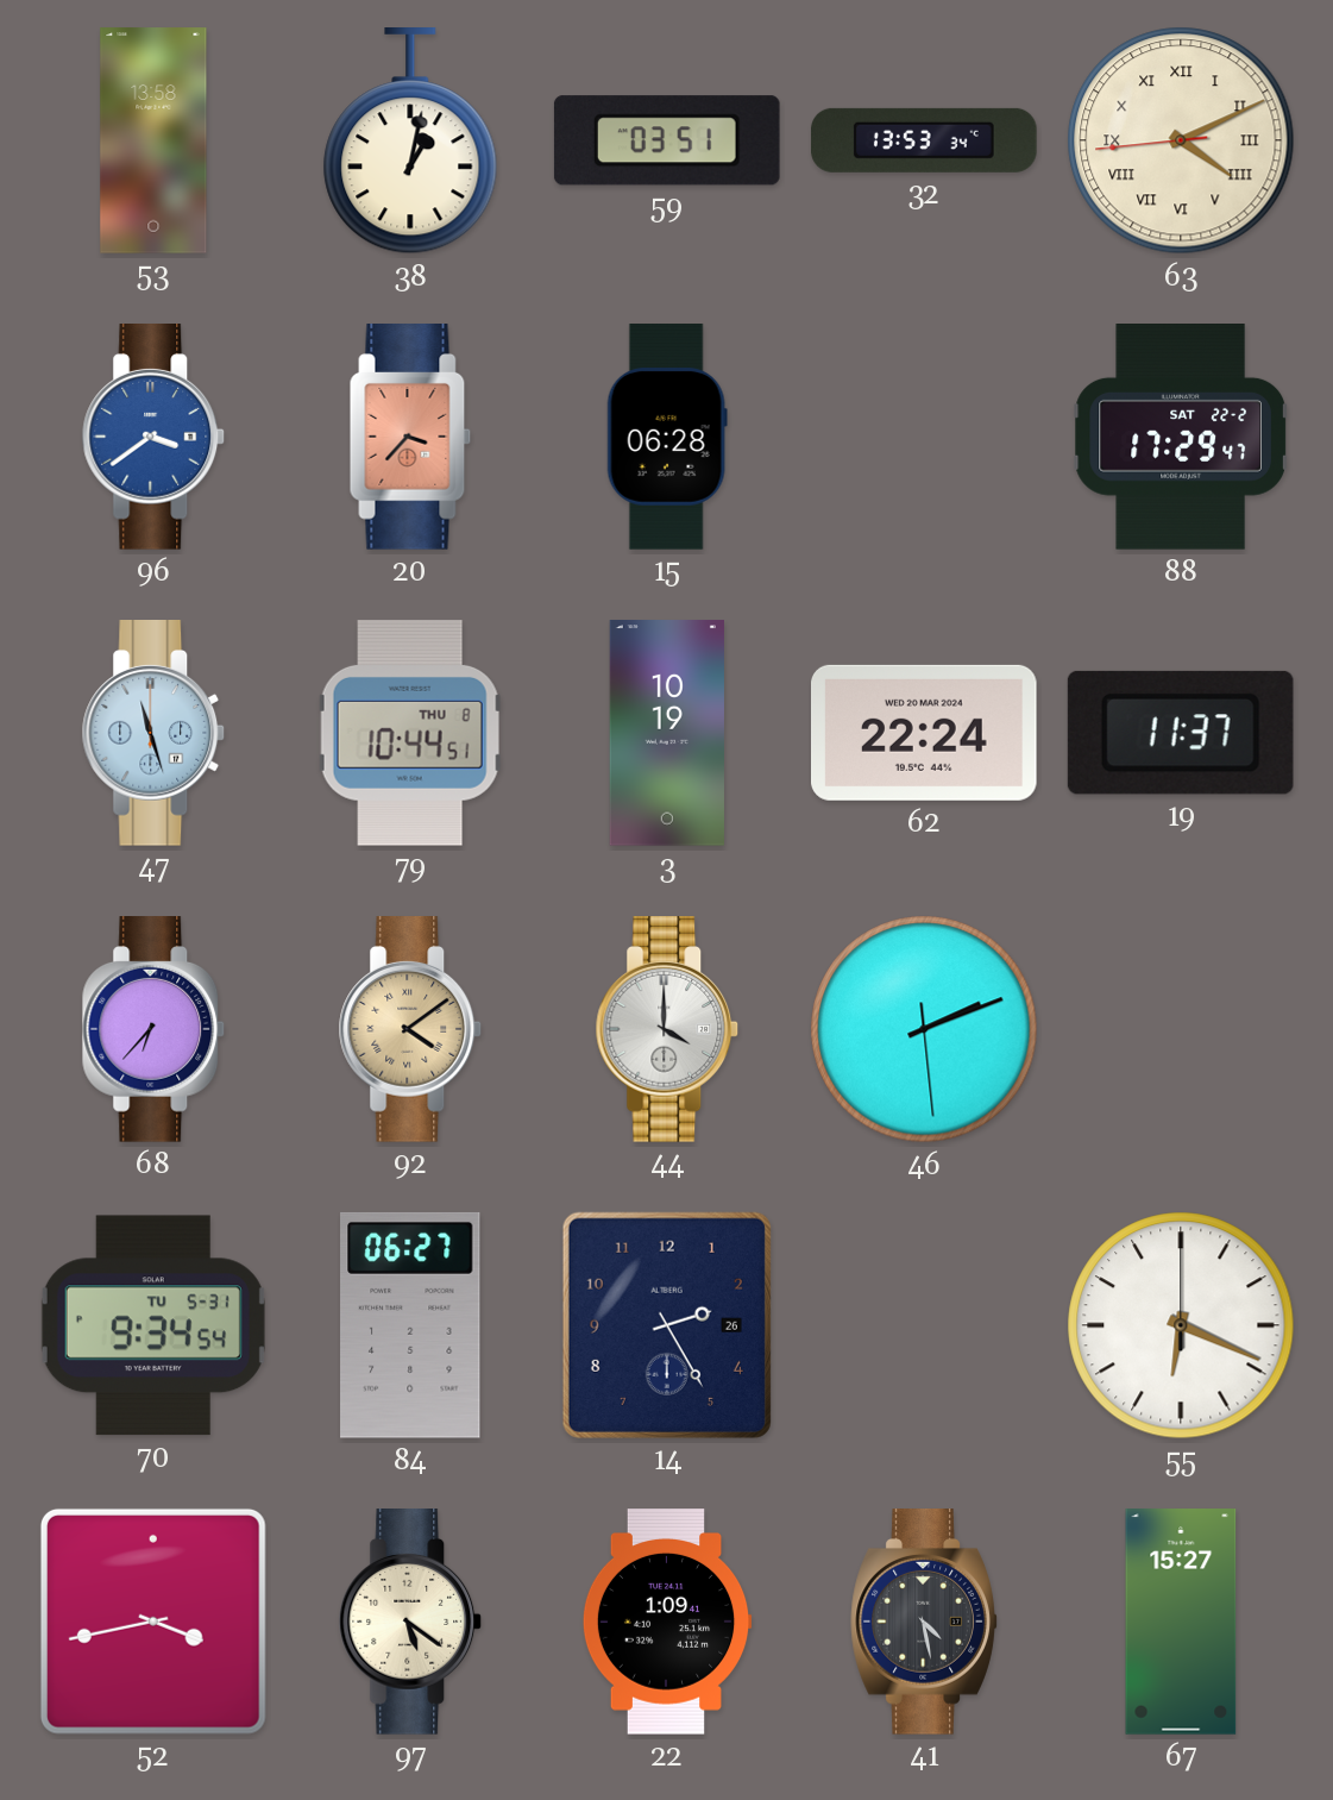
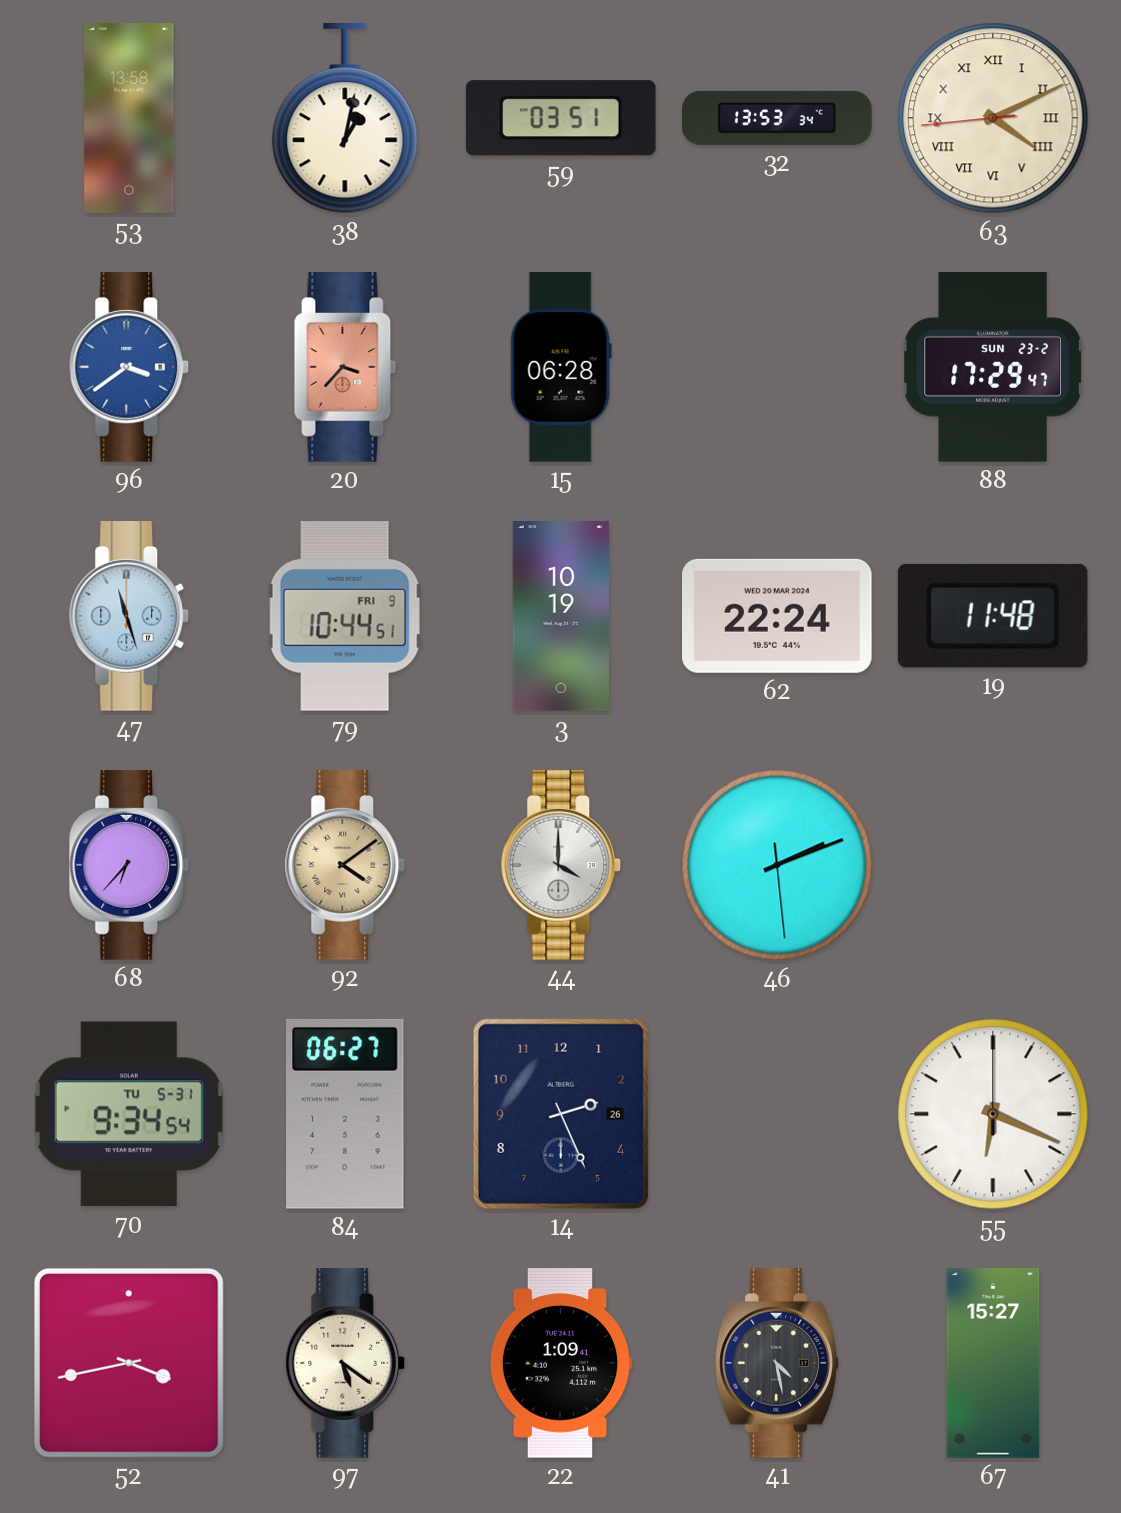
88 date: SAT 22-2 -> SUN 23-2
79 date: THU 8 -> FRI 9
19: 11:37 -> 11:48
14: 2:25 -> 2:26
